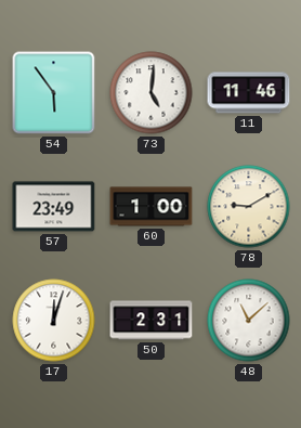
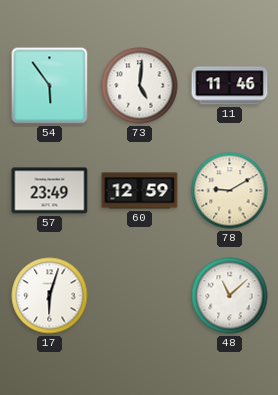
60: 1:00 -> 12:59
17: 12:03 -> 6:03
50: 2:31 -> none
